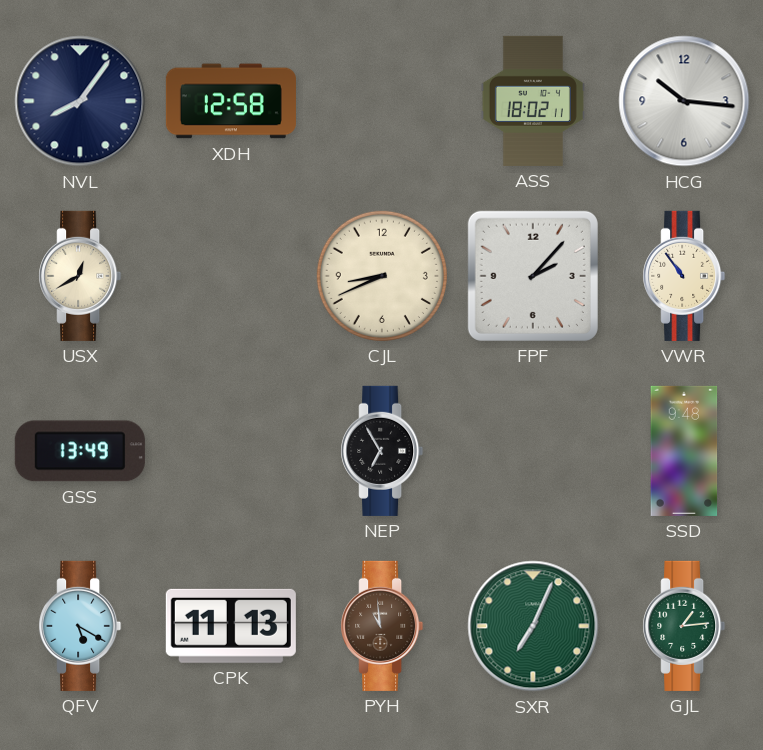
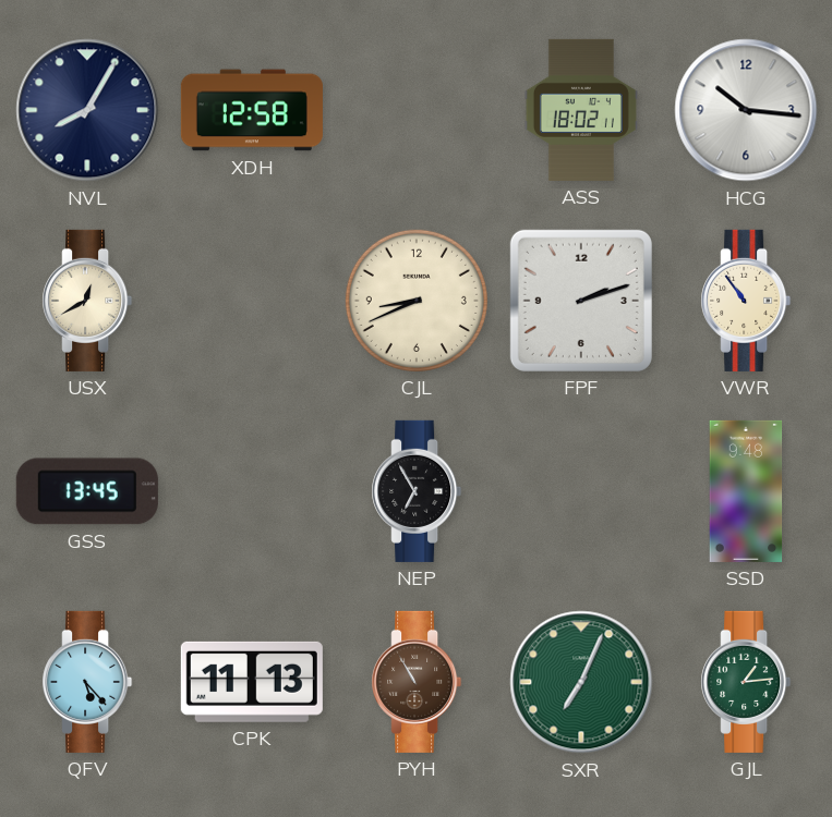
NVL: 8:06 -> 8:05
FPF: 2:07 -> 2:12
GSS: 13:49 -> 13:45
QFV: 5:20 -> 5:23
PYH: 10:59 -> 10:55
